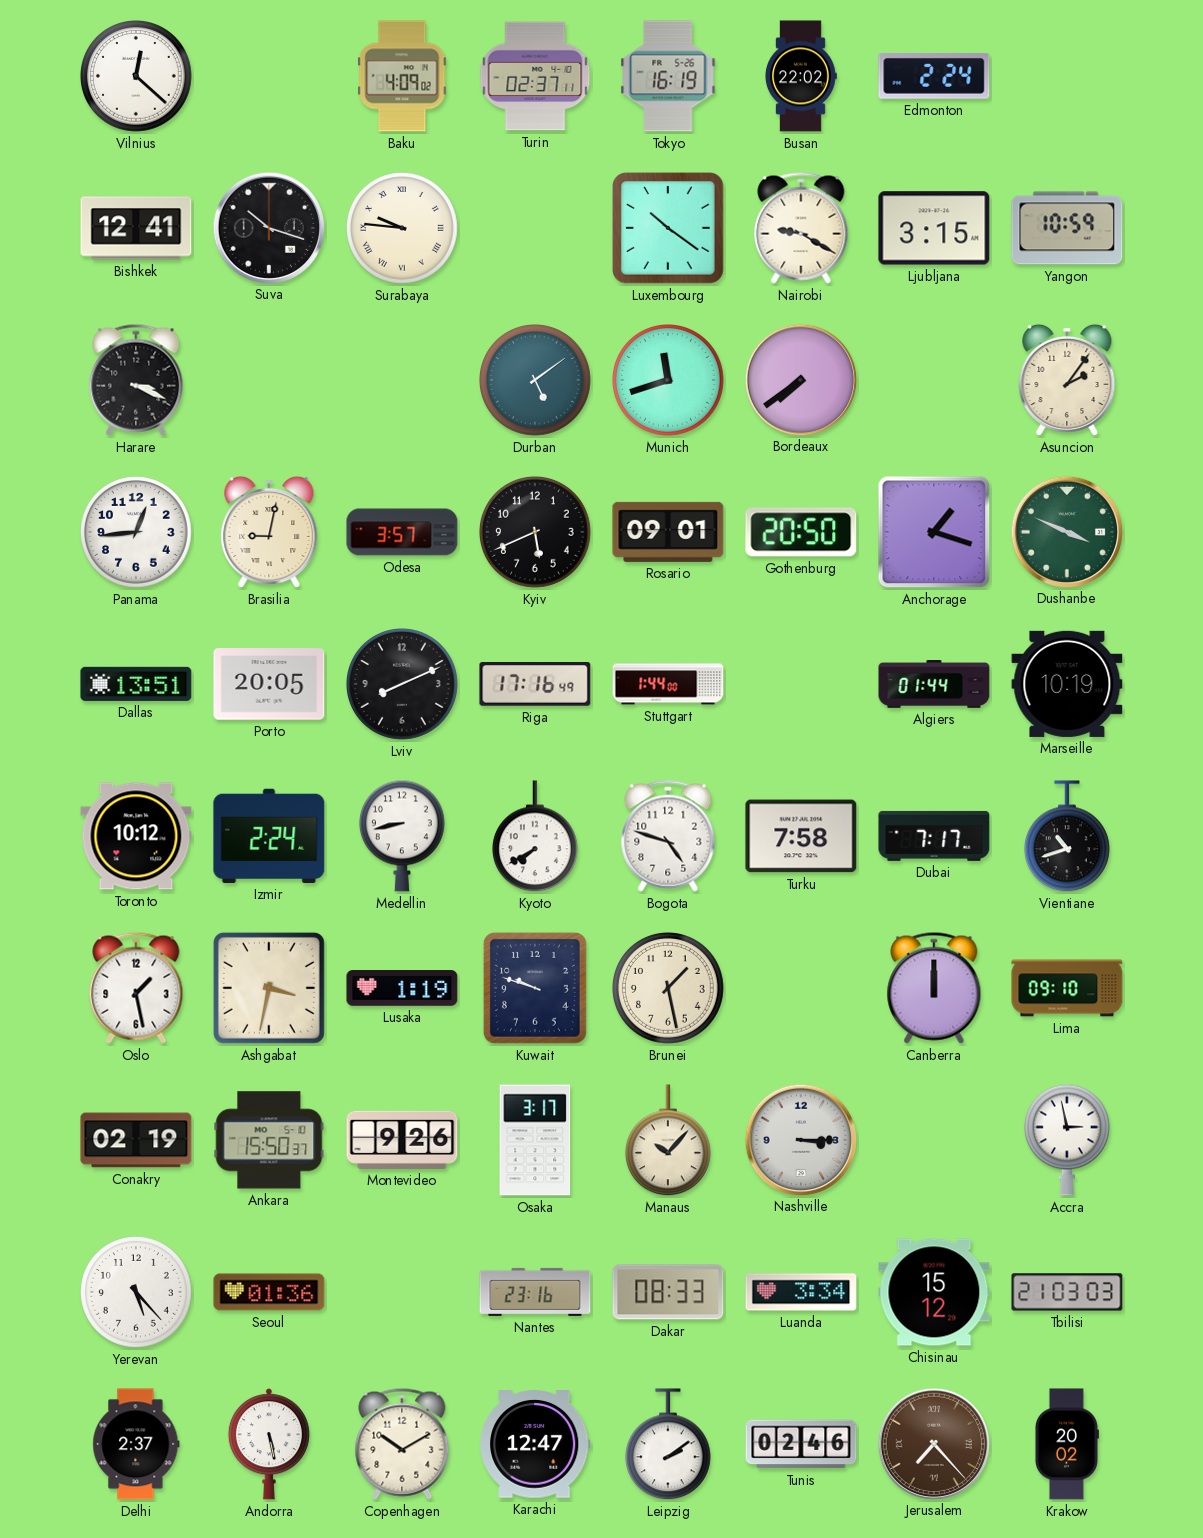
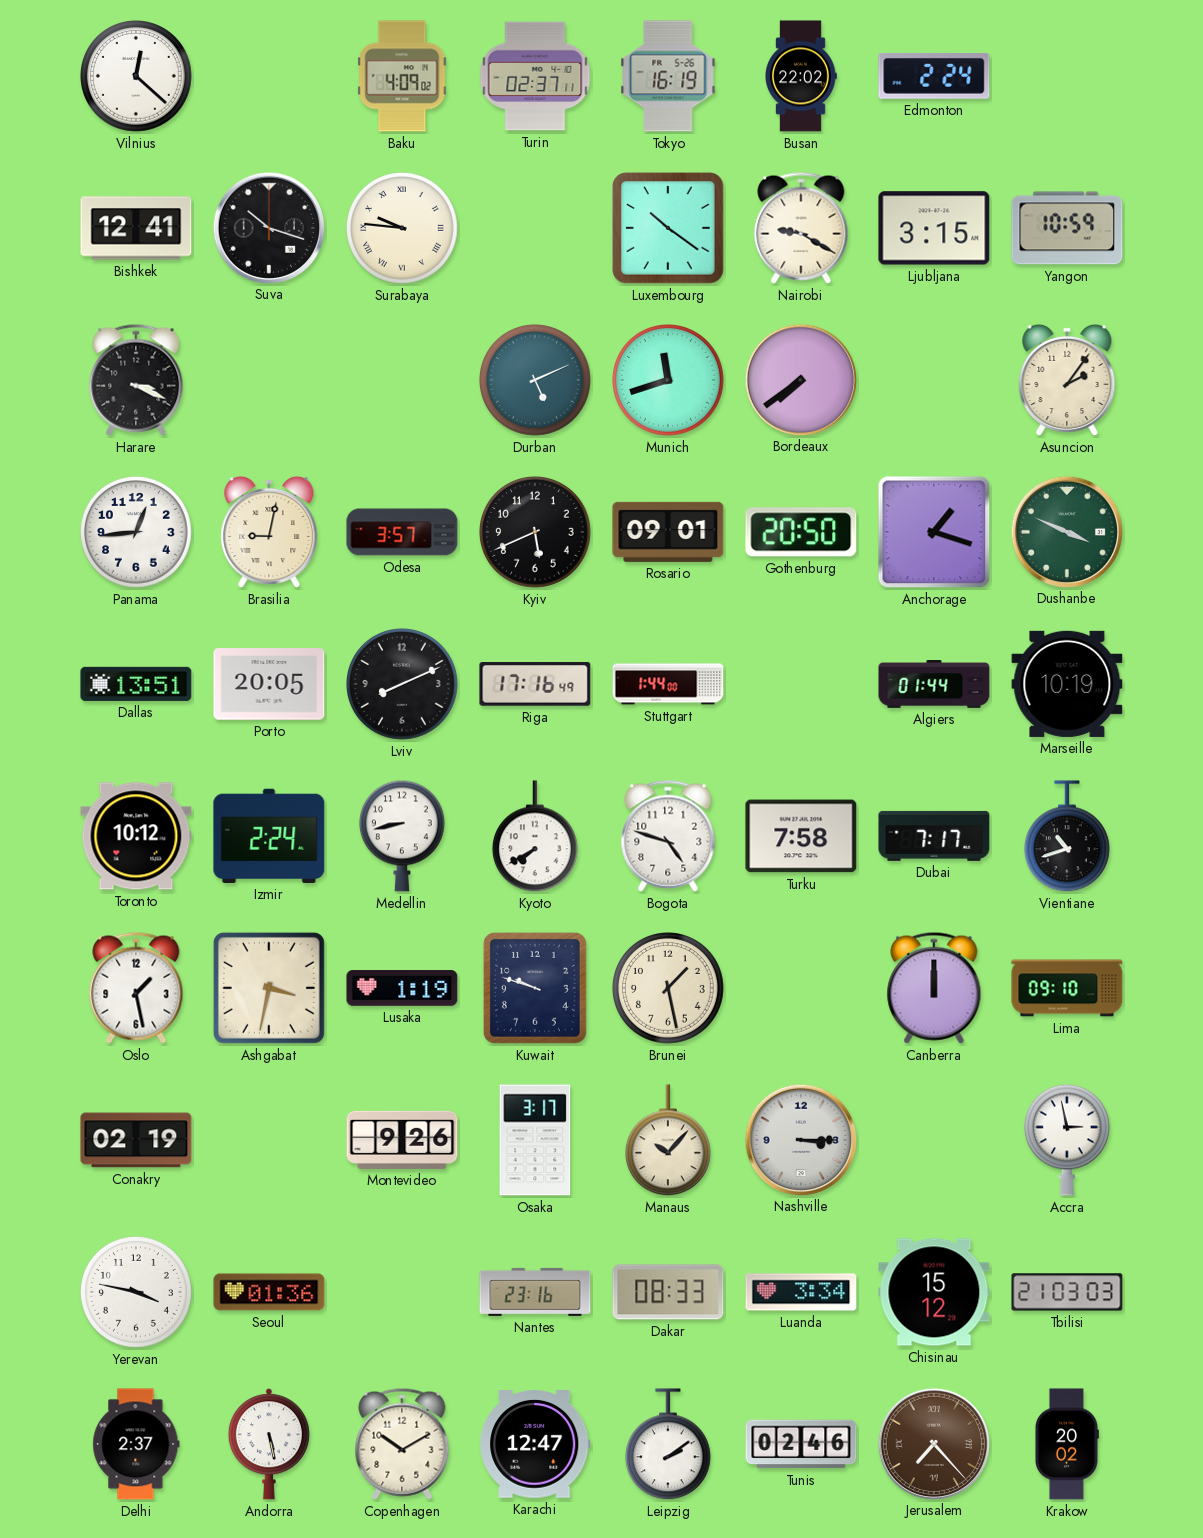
Durban: 5:09 -> 5:11
Ankara: 15:50 -> none
Yerevan: 5:23 -> 3:47
